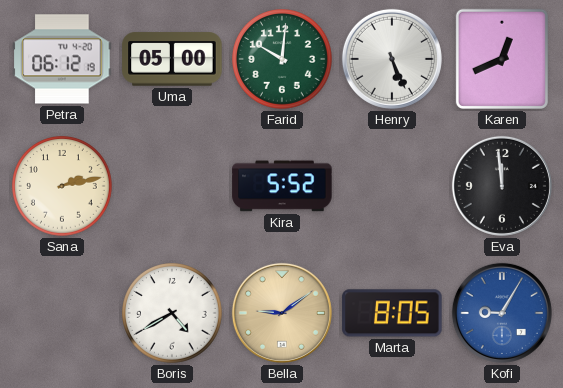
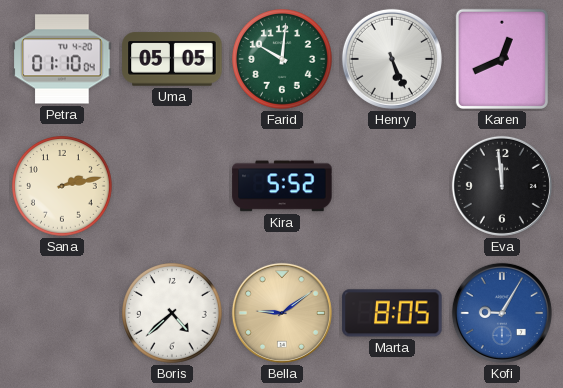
Petra: 06:12 -> 01:10
Uma: 05:00 -> 05:05
Boris: 4:40 -> 4:38
